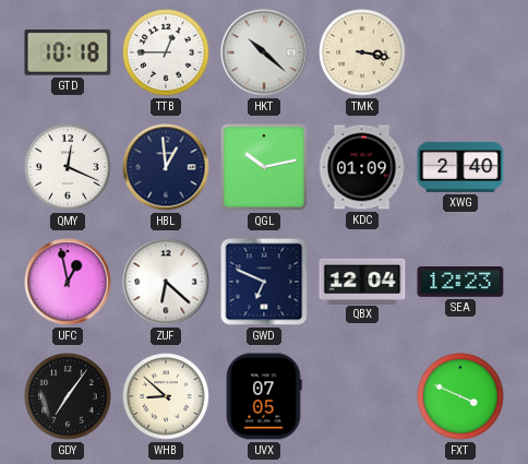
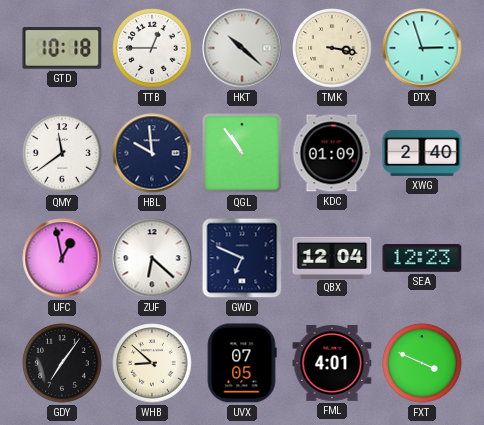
DTX: none -> 2:57
QMY: 12:19 -> 11:39
HBL: 12:59 -> 9:59
QGL: 10:13 -> 10:54
FML: none -> 4:01
